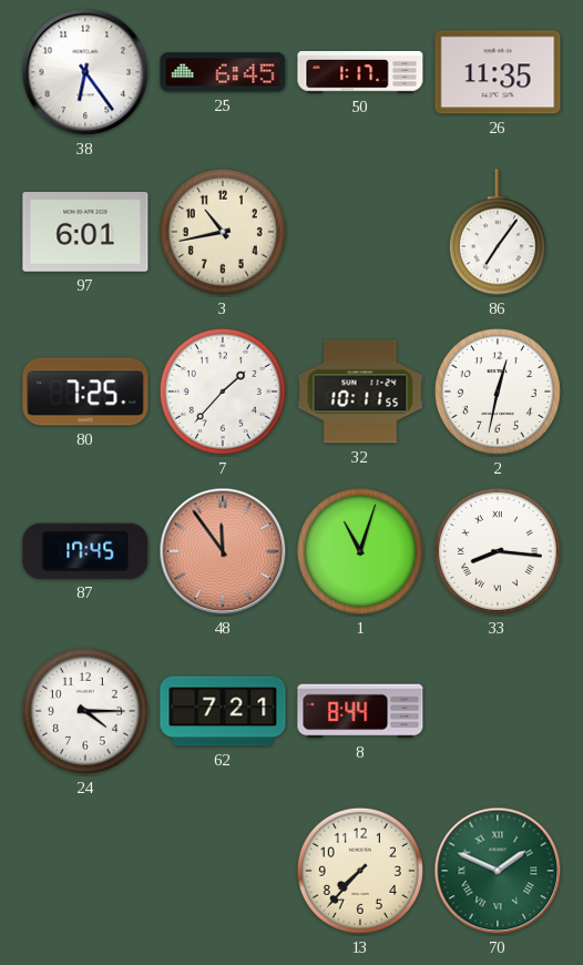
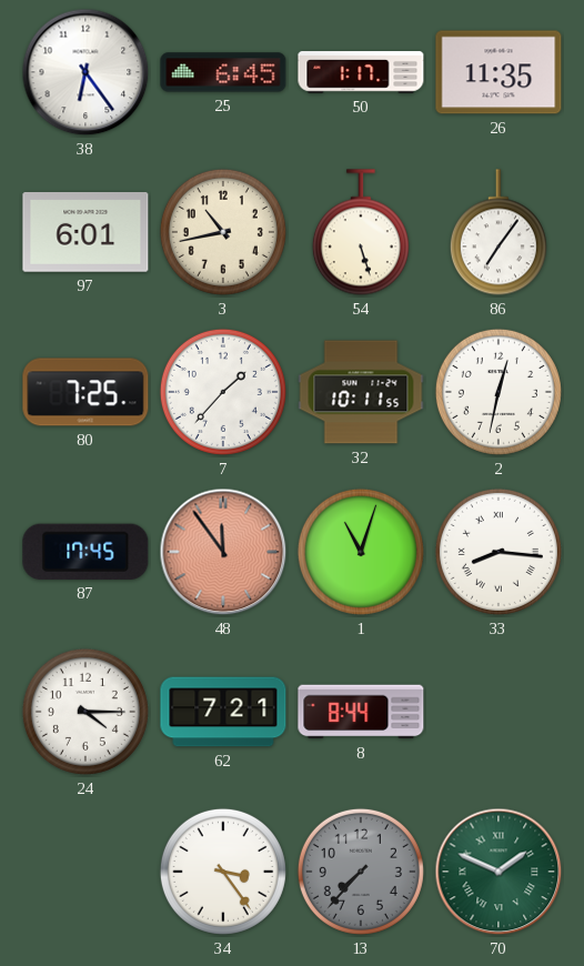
54: none -> 5:27
34: none -> 3:24
13 dial: cream -> grey
